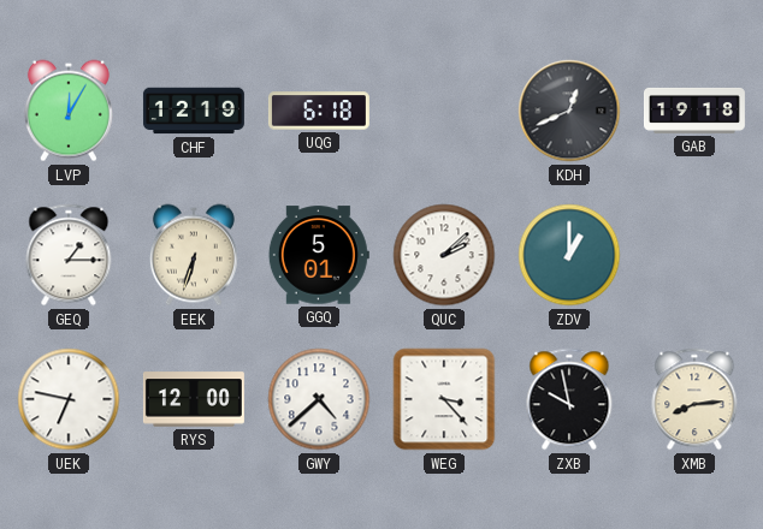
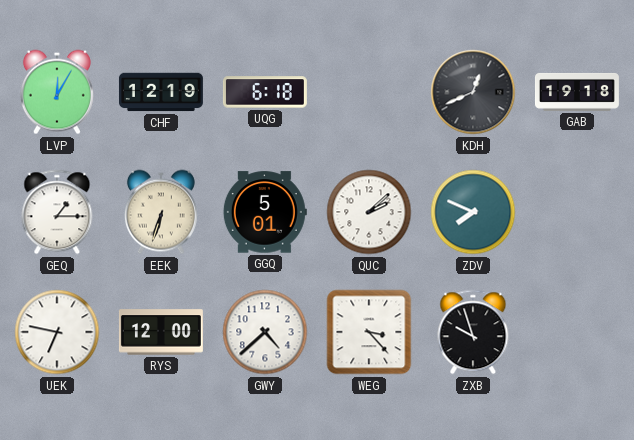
ZDV: 1:00 -> 7:49
ZXB: 9:58 -> 9:57
XMB: 8:14 -> none
